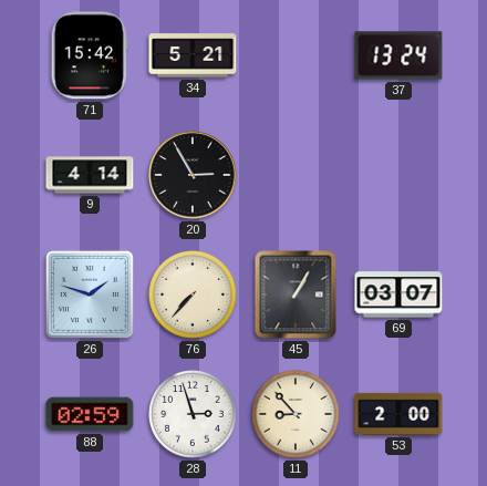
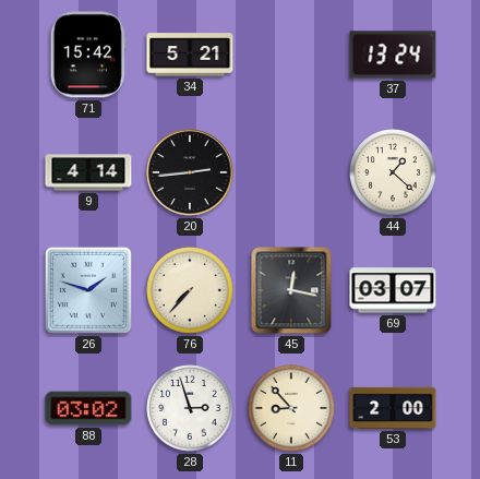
20: 2:55 -> 2:44
44: none -> 1:22
45: 1:05 -> 12:17
88: 02:59 -> 03:02
